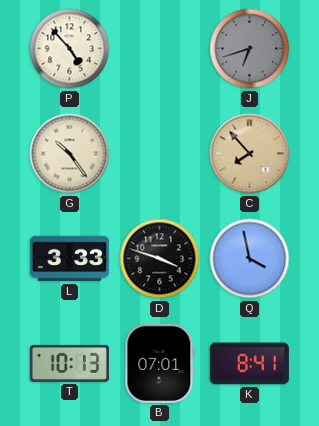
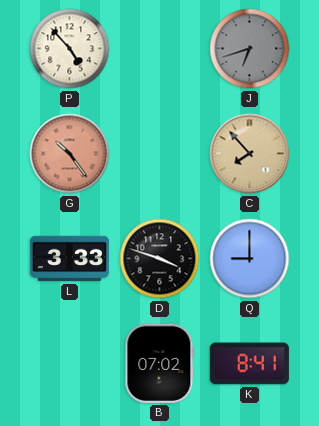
G dial: cream -> salmon
Q: 3:58 -> 9:00
T: 10:13 -> none
B: 07:01 -> 07:02
